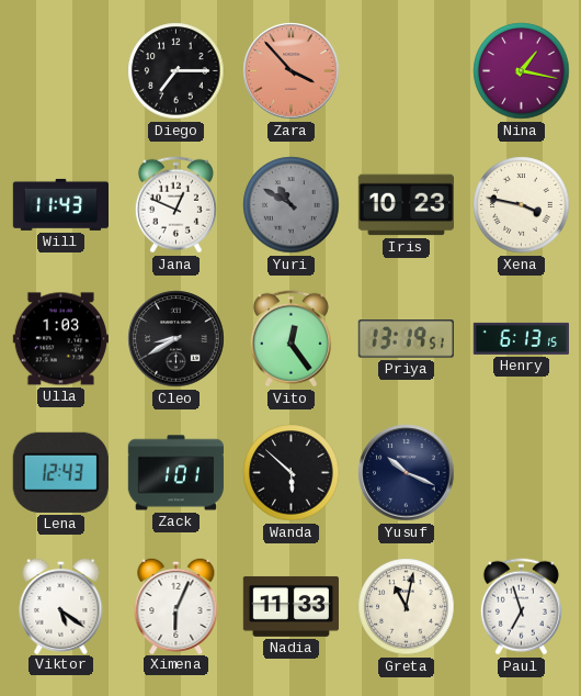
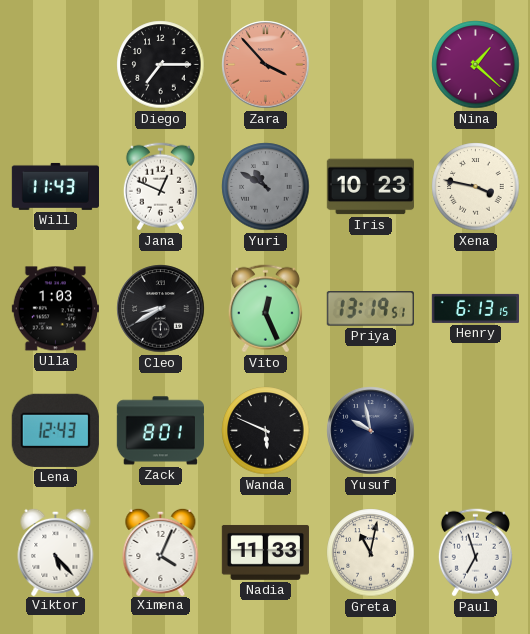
Nina: 1:17 -> 1:22
Vito: 12:24 -> 12:26
Zack: 1:01 -> 8:01
Wanda: 5:52 -> 5:49
Yusuf: 10:19 -> 9:58
Viktor: 5:21 -> 5:23
Ximena: 6:04 -> 4:04
